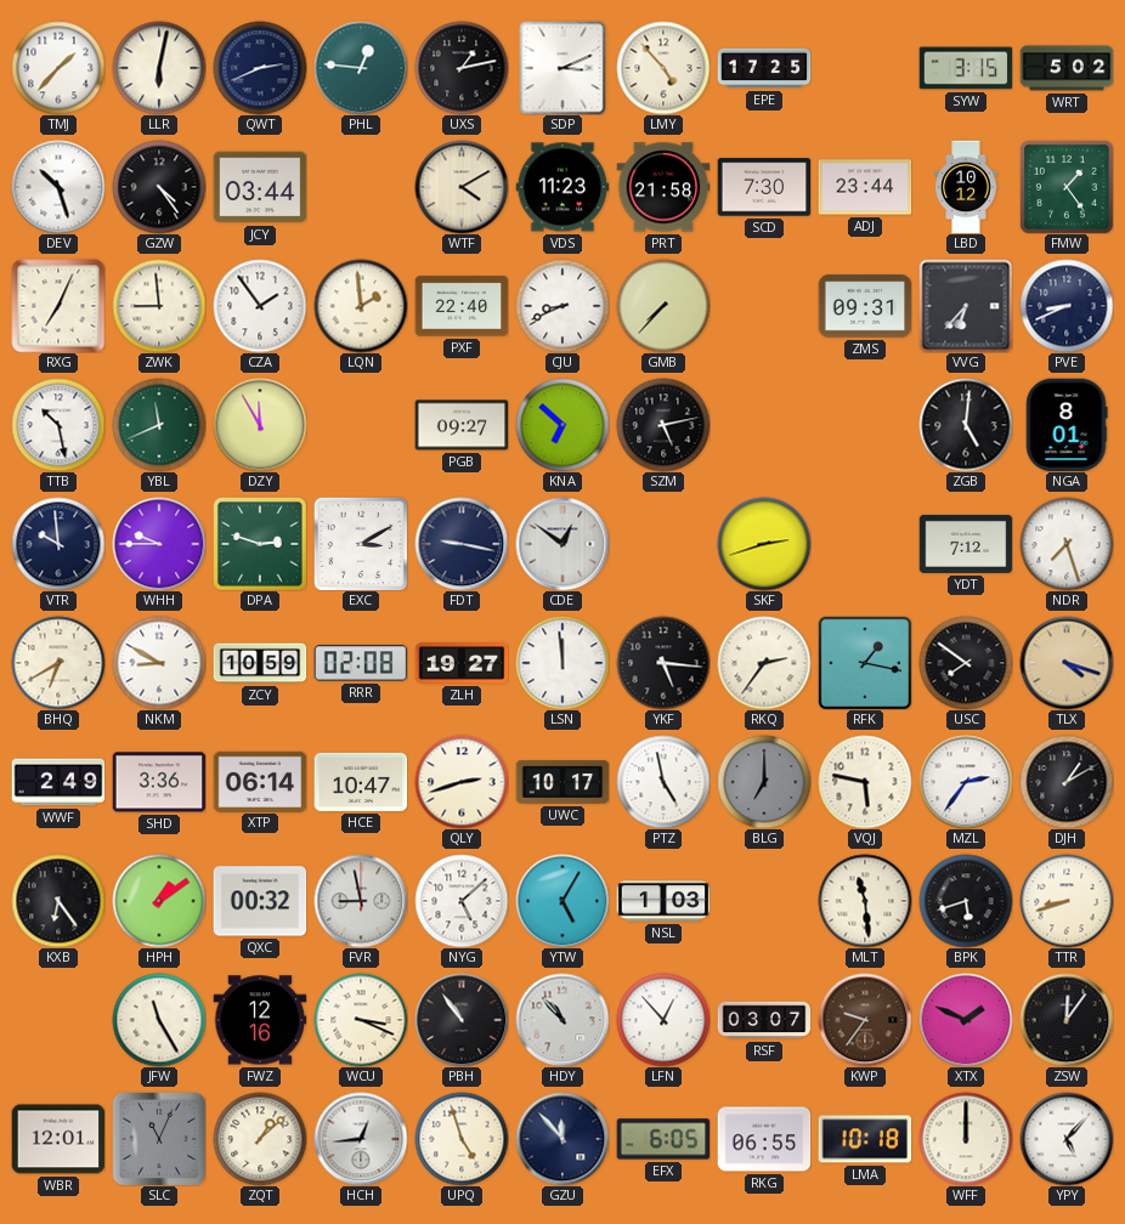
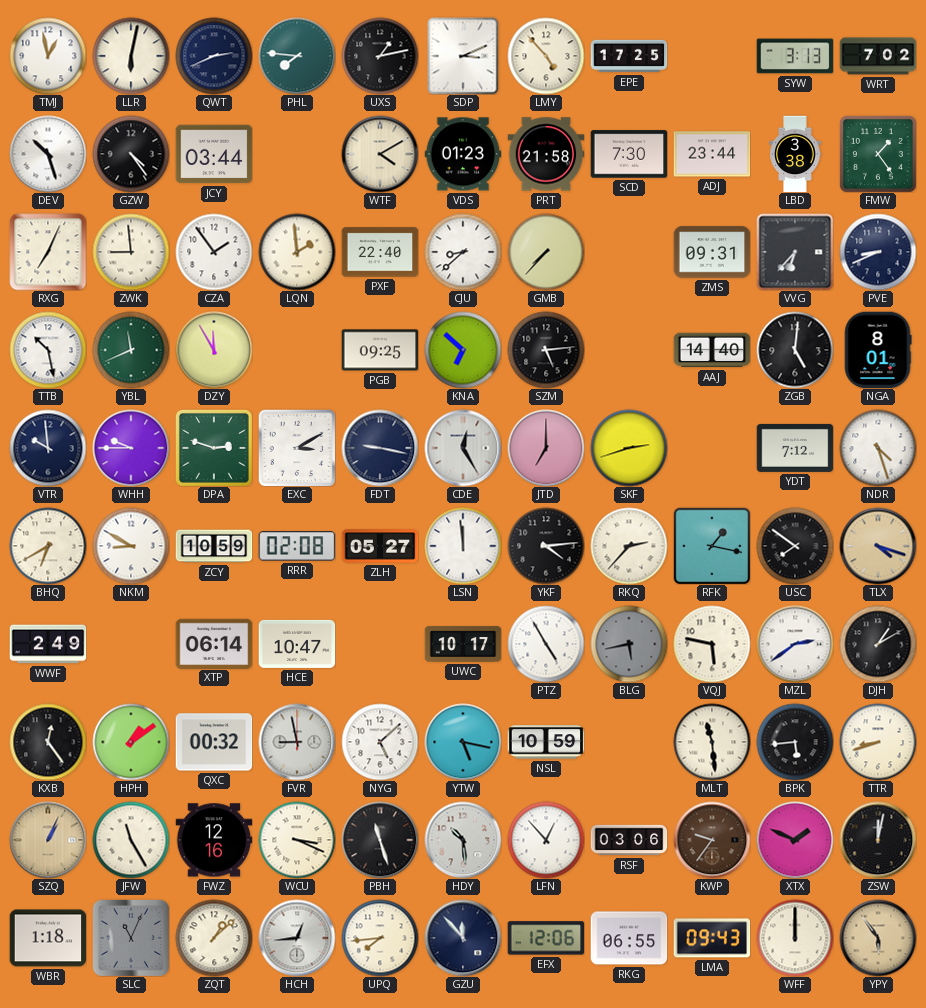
TMJ: 1:37 -> 12:58
PHL: 12:46 -> 7:46
SYW: 3:15 -> 3:13
WRT: 5:02 -> 7:02
VDS: 11:23 -> 01:23
LBD: 10:12 -> 3:38
CJU: 8:41 -> 8:38
PGB: 09:27 -> 09:25
SZM: 5:13 -> 5:14
AAJ: none -> 14:40
CDE: 12:51 -> 12:25
JTD: none -> 7:00
NDR: 7:27 -> 4:27
ZLH: 19:27 -> 05:27
YKF: 5:16 -> 4:14
RKQ: 2:36 -> 2:37
SHD: 3:36 -> none
QLY: 2:42 -> none
PTZ: 4:58 -> 4:55
BLG: 7:00 -> 5:43
MZL: 2:36 -> 2:39
KXB: 6:24 -> 12:24
YTW: 5:05 -> 5:17
NSL: 1:03 -> 10:59
BPK: 5:42 -> 5:44
SZQ: none -> 1:04
PBH: 10:54 -> 11:27
HDY: 10:53 -> 10:29
RSF: 03:07 -> 03:06
ZSW: 12:06 -> 12:02
WBR: 12:01 -> 1:18
UPQ: 4:57 -> 7:44
EFX: 6:05 -> 12:06
LMA: 10:18 -> 09:43
YPY: 5:07 -> 5:54
YPY dial: white -> champagne
